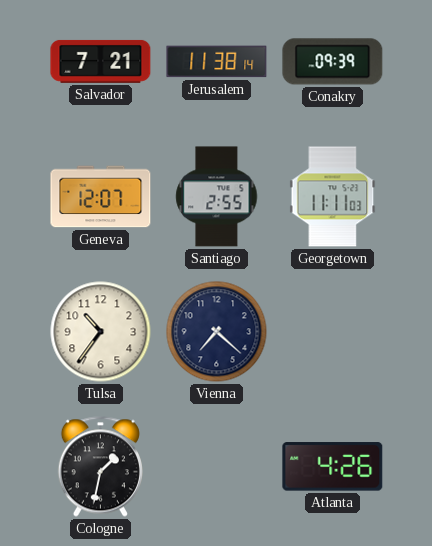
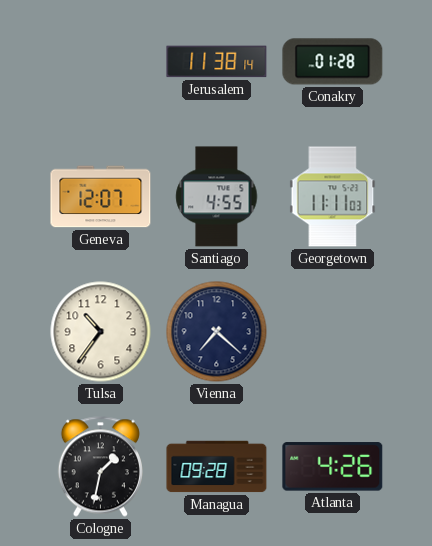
Salvador: 7:21 -> none
Conakry: 09:39 -> 01:28
Santiago: 2:55 -> 4:55
Managua: none -> 09:28
